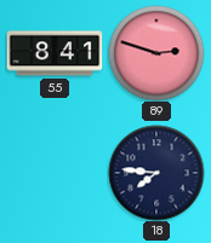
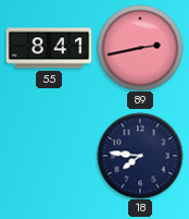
89: 2:48 -> 2:43
